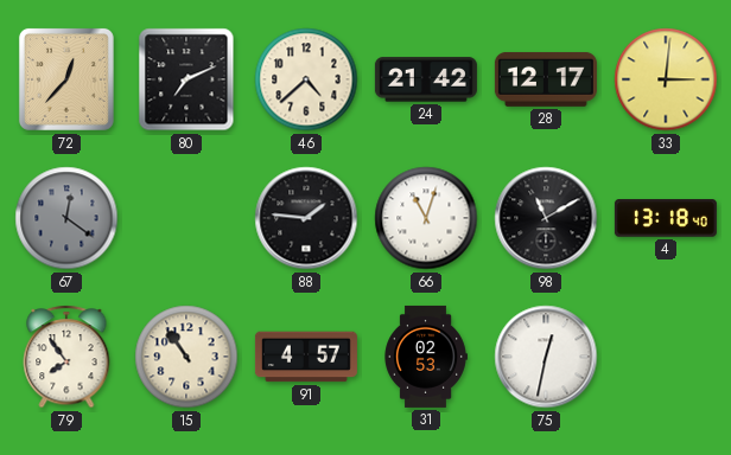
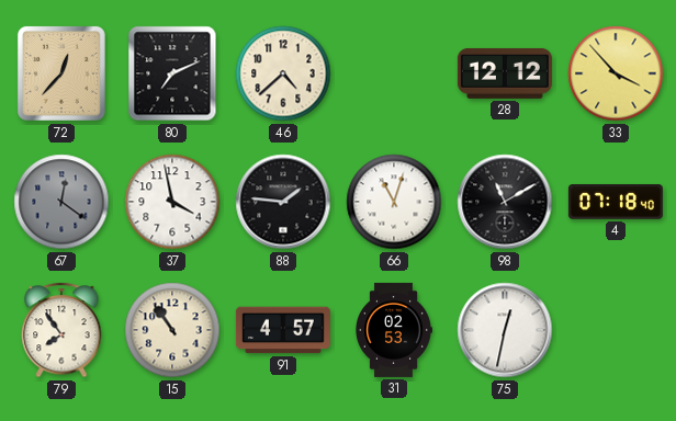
24: 21:42 -> none
28: 12:17 -> 12:12
33: 3:01 -> 3:53
37: none -> 3:58
4: 13:18 -> 07:18
